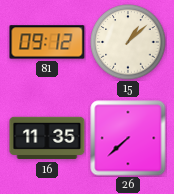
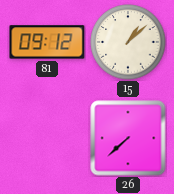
16: 11:35 -> none
